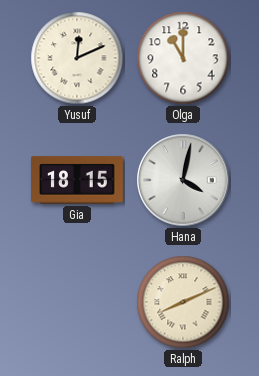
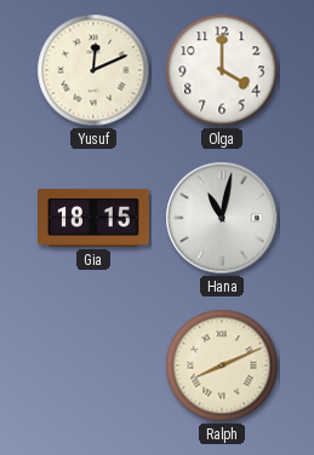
Olga: 11:00 -> 4:00
Hana: 4:02 -> 11:02
